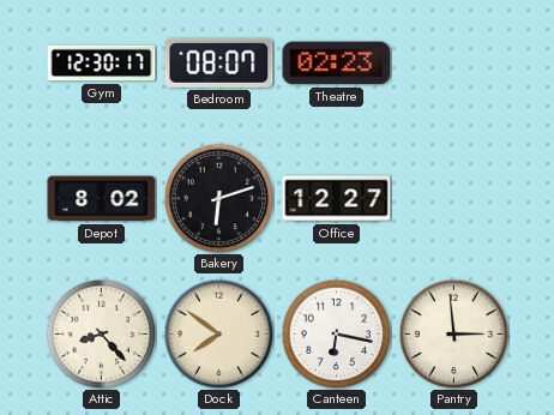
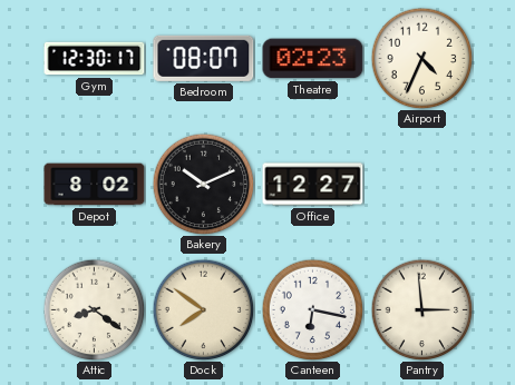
Airport: none -> 4:34
Bakery: 6:12 -> 10:11
Attic: 8:23 -> 8:21
